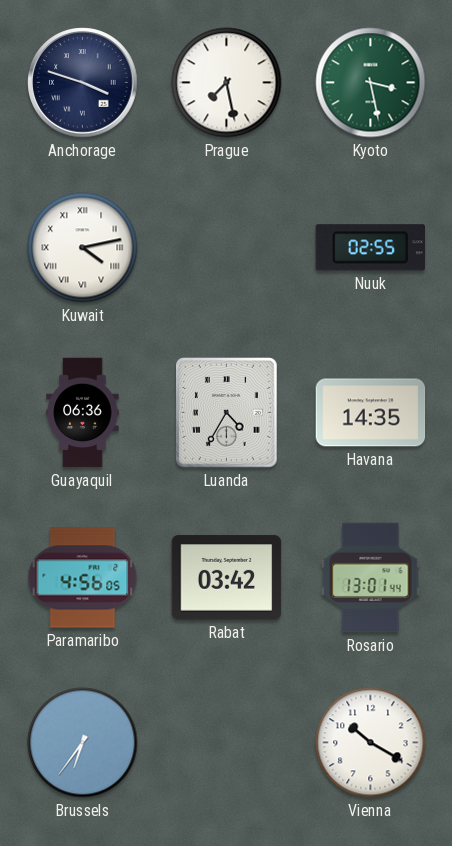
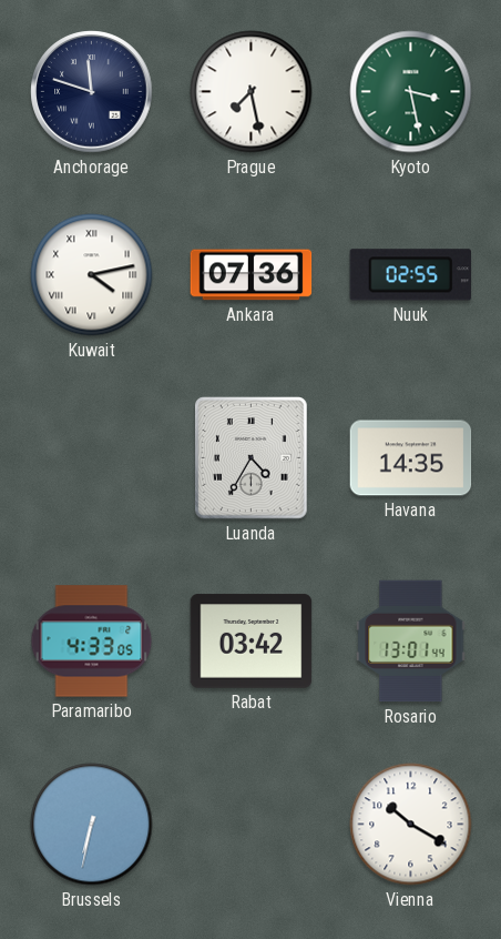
Anchorage: 3:48 -> 11:48
Ankara: none -> 07:36
Guayaquil: 06:36 -> none
Paramaribo: 4:56 -> 4:33
Brussels: 6:36 -> 6:32
